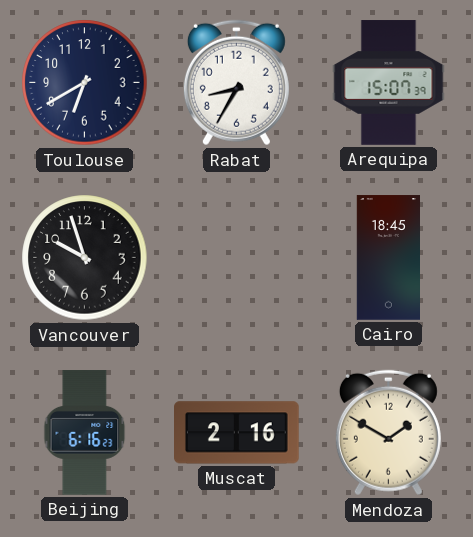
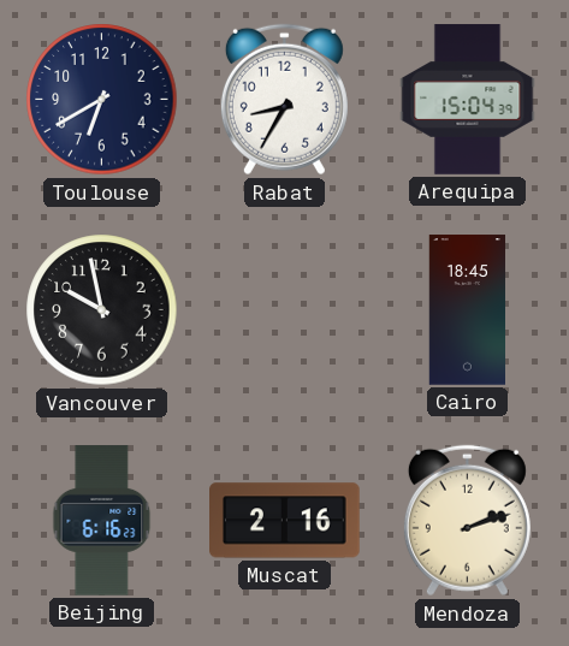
Arequipa: 15:07 -> 15:04
Vancouver: 9:57 -> 9:58
Mendoza: 1:50 -> 2:12
